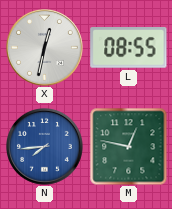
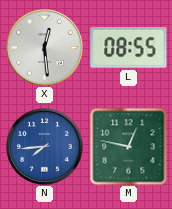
X: 12:32 -> 12:29
